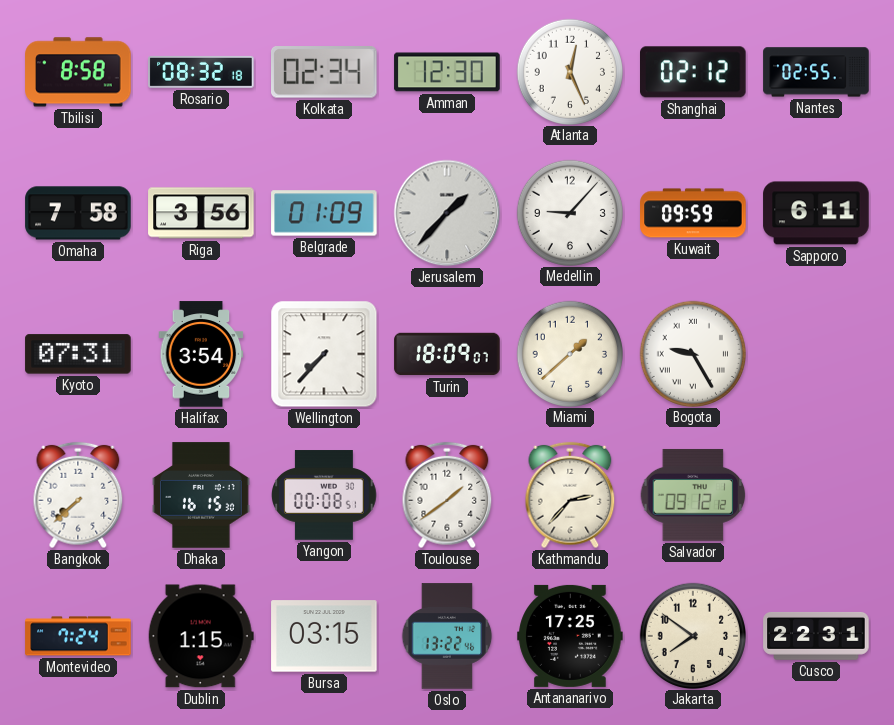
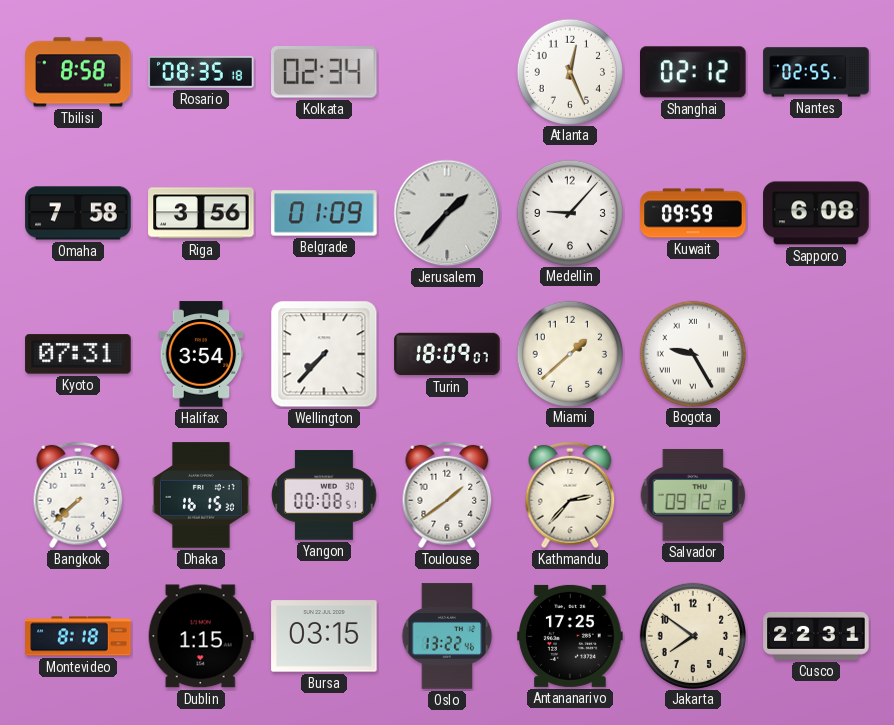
Rosario: 08:32 -> 08:35
Amman: 12:30 -> none
Sapporo: 6:11 -> 6:08
Montevideo: 7:24 -> 8:18
